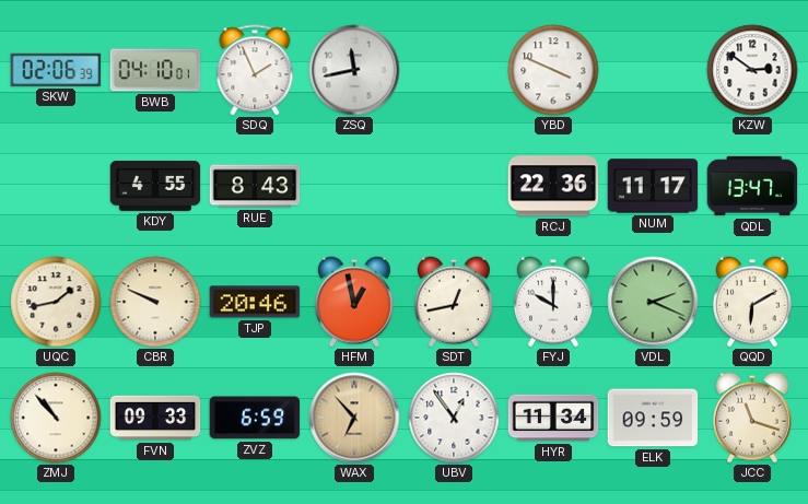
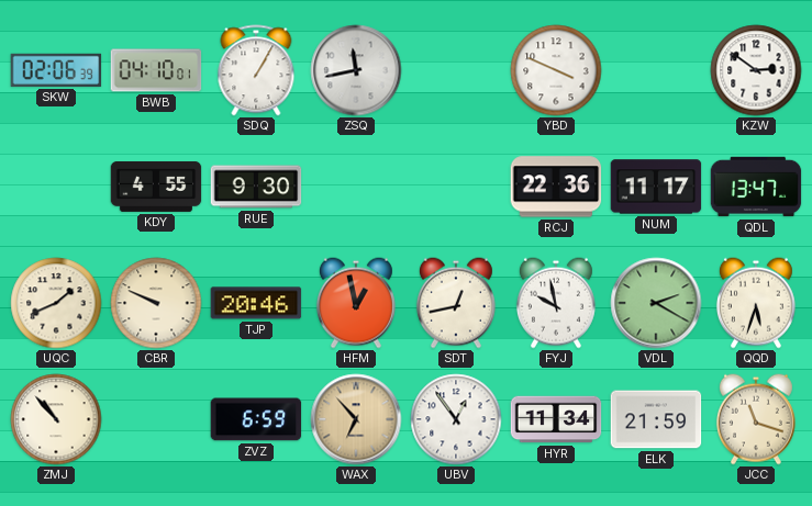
SDQ: 1:56 -> 1:05
RUE: 8:43 -> 9:30
UQC: 1:43 -> 1:41
FYJ: 10:00 -> 9:58
VDL: 2:19 -> 2:20
QQD: 6:10 -> 5:33
FVN: 09:33 -> none
ELK: 09:59 -> 21:59
